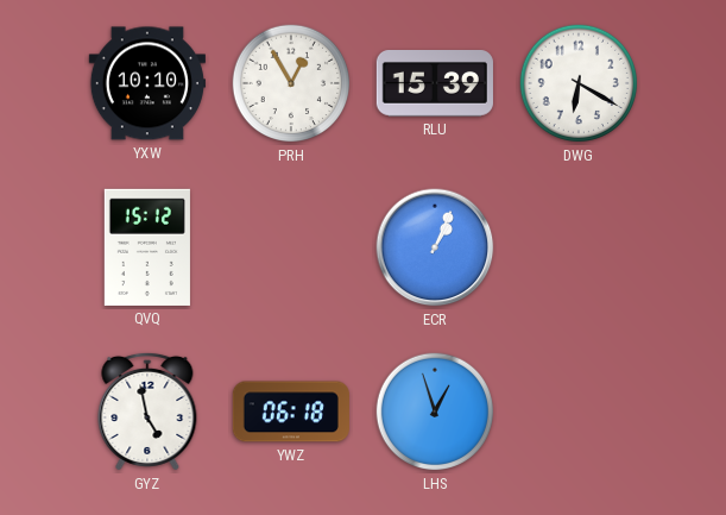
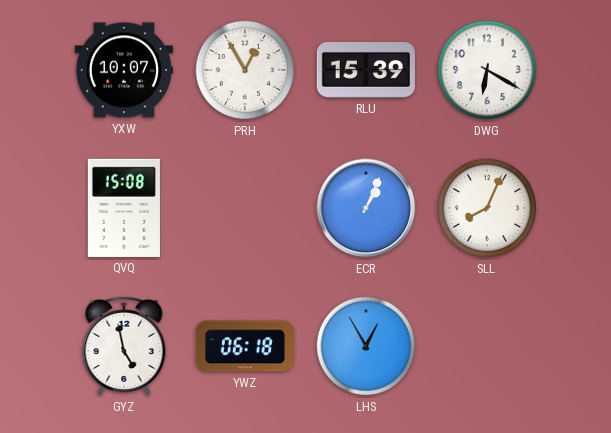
YXW: 10:10 -> 10:07
QVQ: 15:12 -> 15:08
SLL: none -> 8:04
LHS: 12:57 -> 12:55
